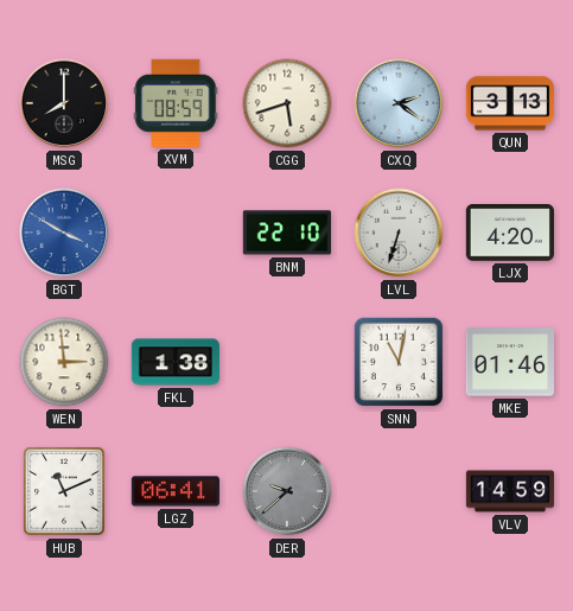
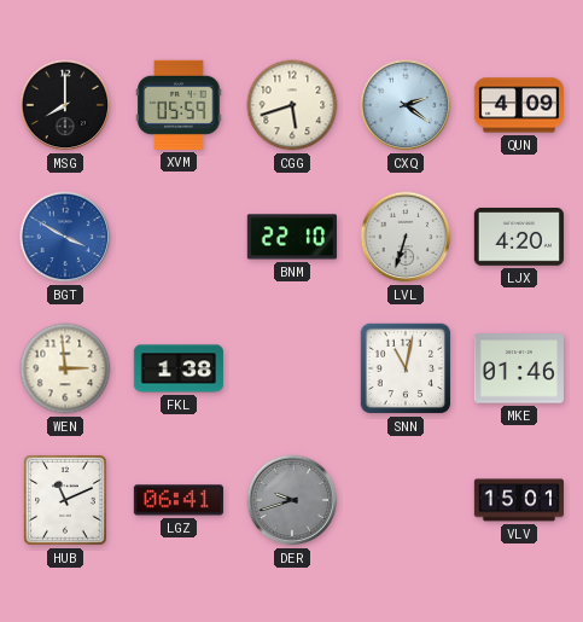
XVM: 08:59 -> 05:59
QUN: 3:13 -> 4:09
DER: 9:38 -> 9:42
VLV: 14:59 -> 15:01
